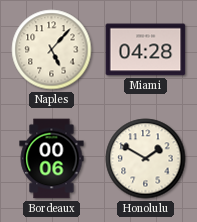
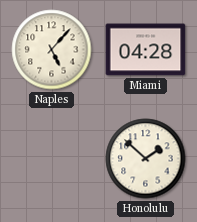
Bordeaux: 00:06 -> none
Honolulu: 1:50 -> 1:52
